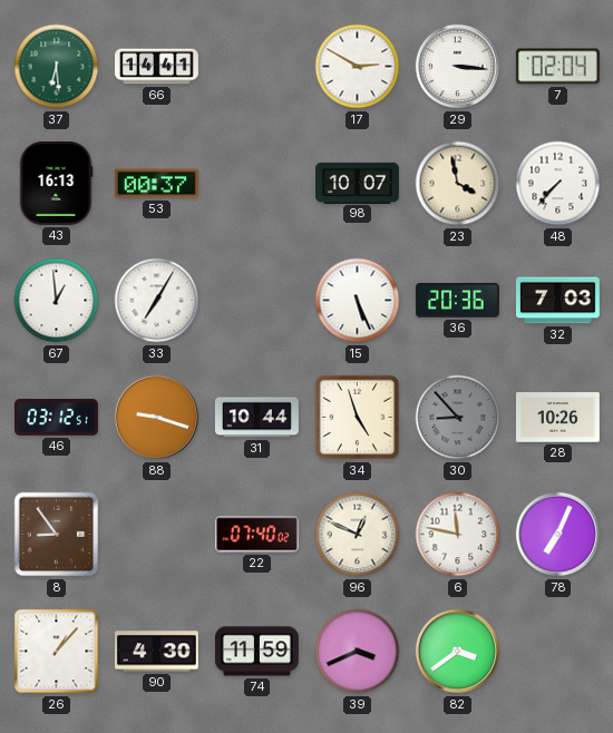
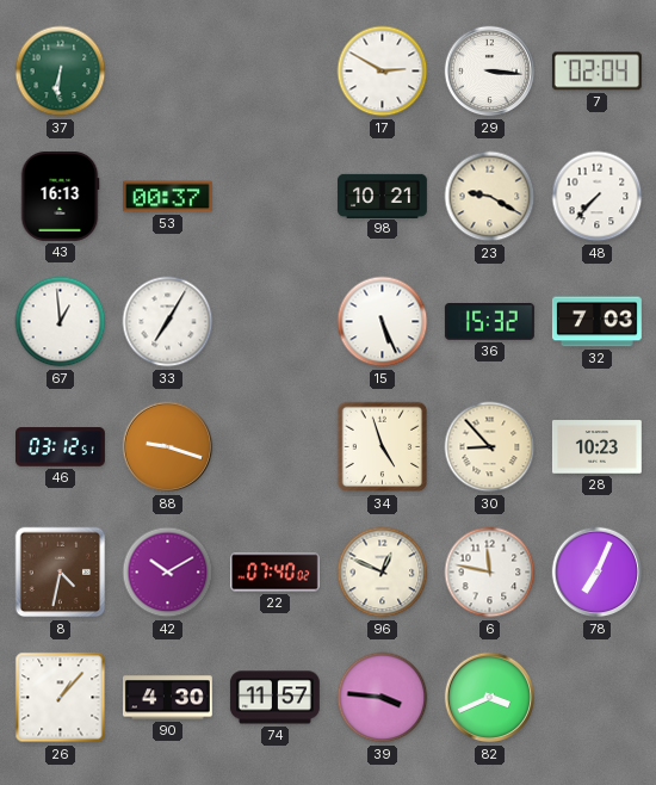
37: 6:29 -> 6:31
66: 14:41 -> none
98: 10:07 -> 10:21
23: 3:58 -> 9:20
36: 20:36 -> 15:32
31: 10:44 -> none
30 dial: grey -> cream
28: 10:26 -> 10:23
8: 8:54 -> 4:32
42: none -> 10:10
74: 11:59 -> 11:57
39: 3:41 -> 3:46
82: 3:39 -> 3:41
